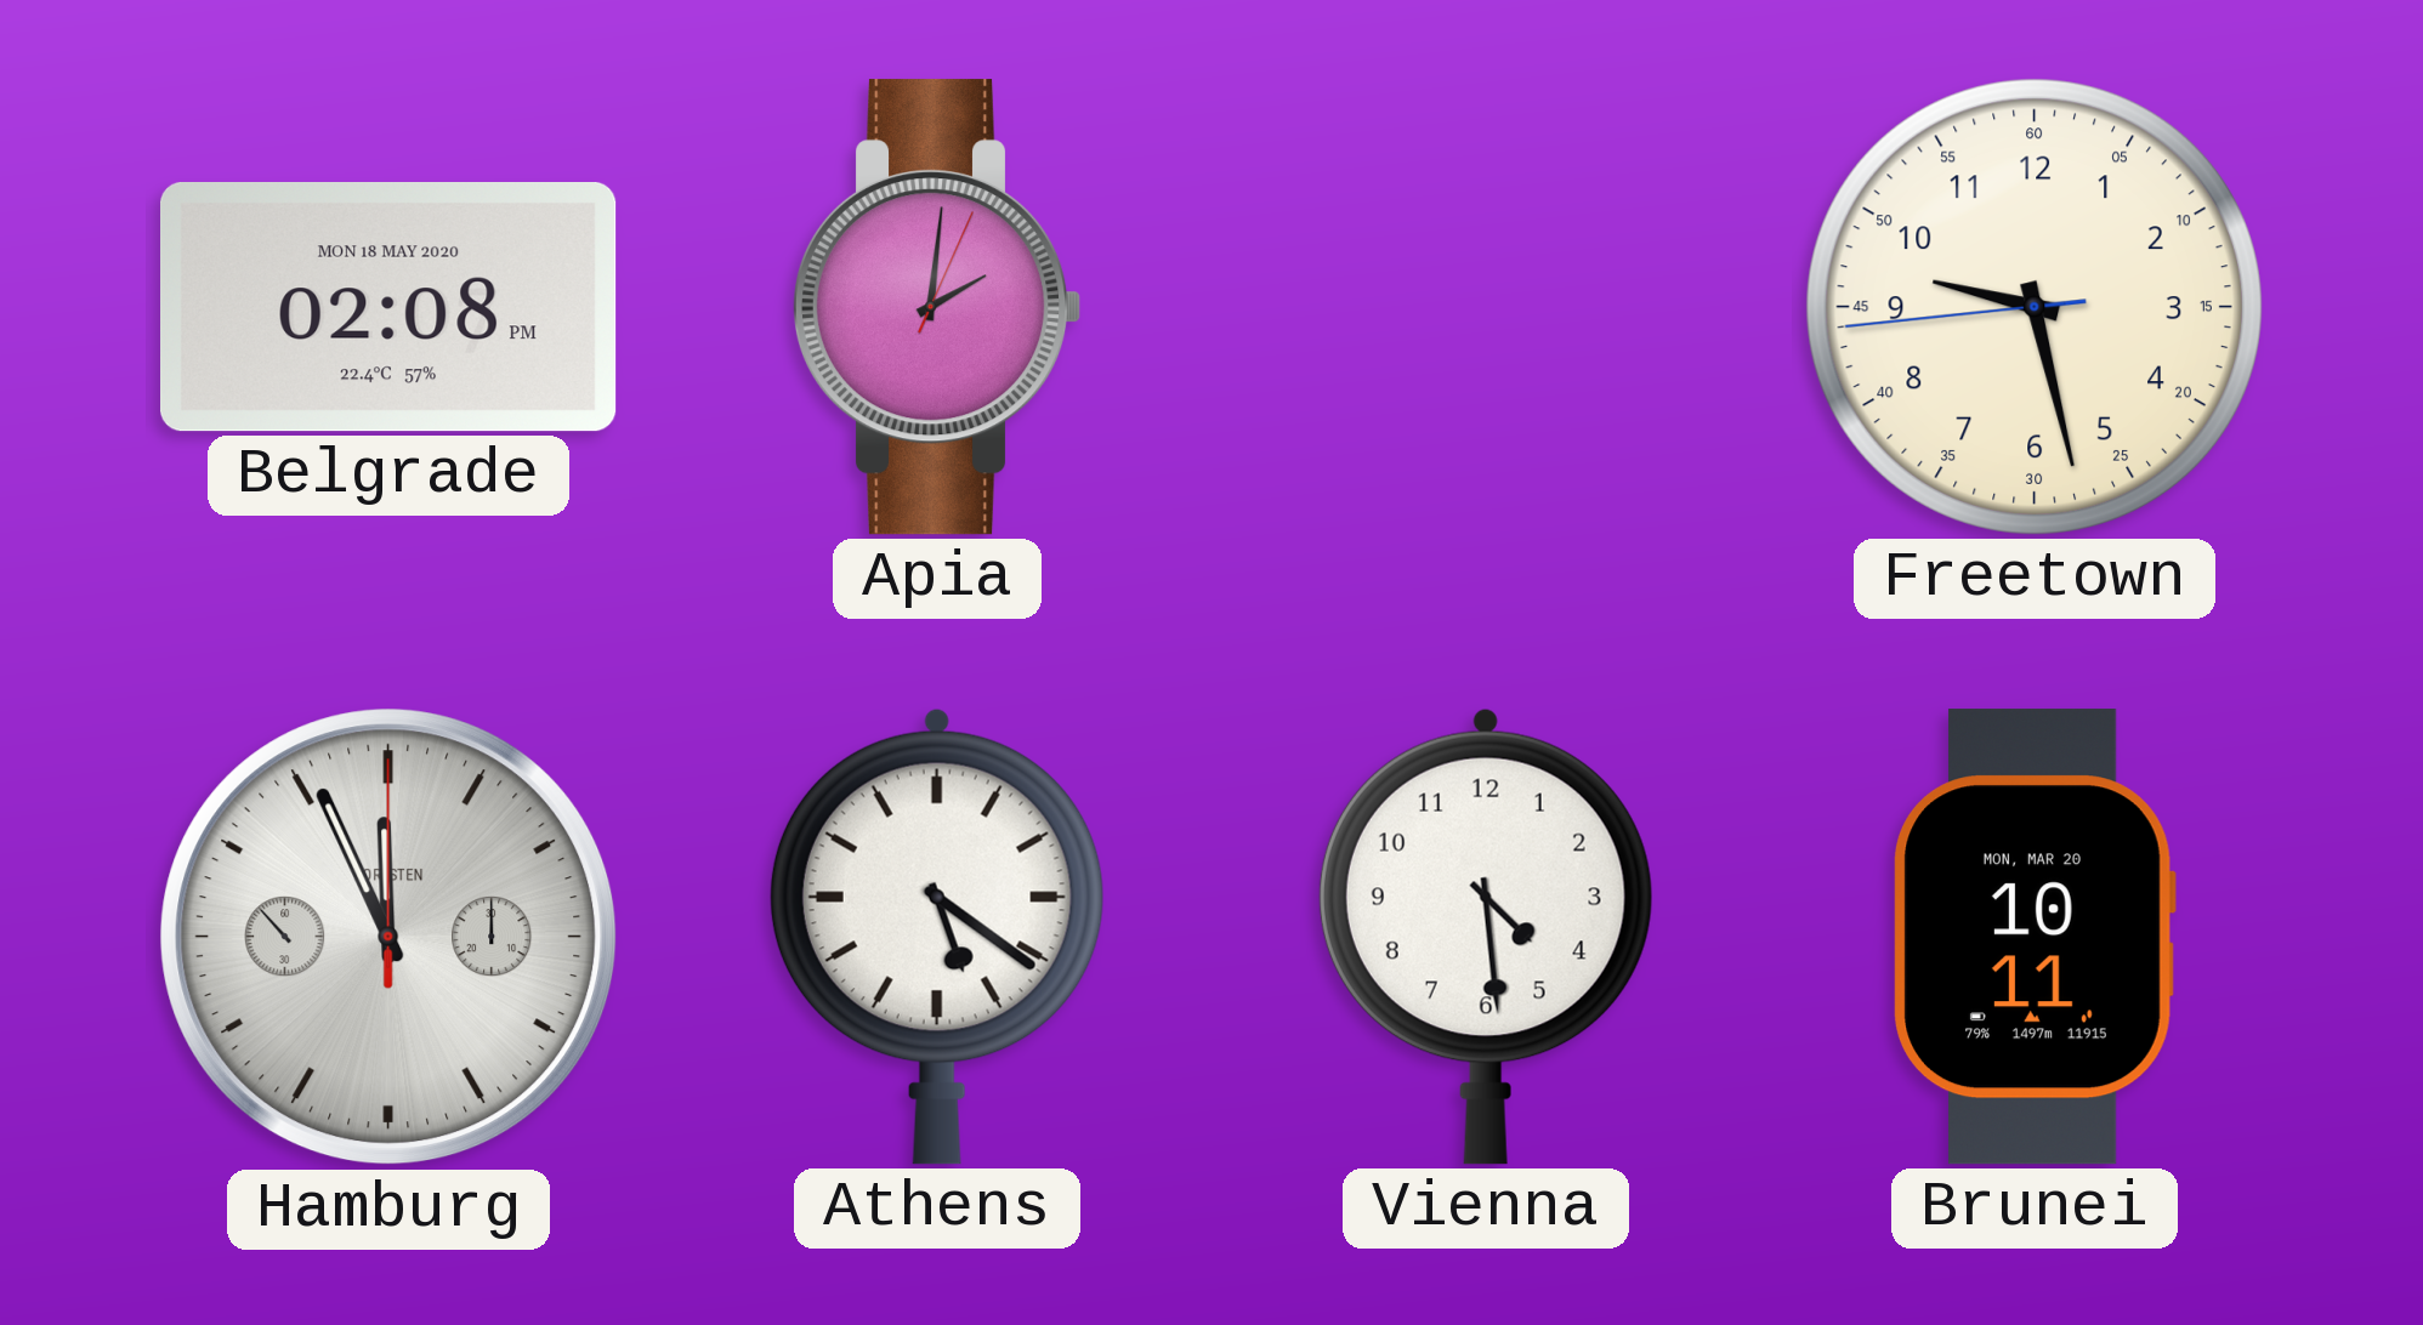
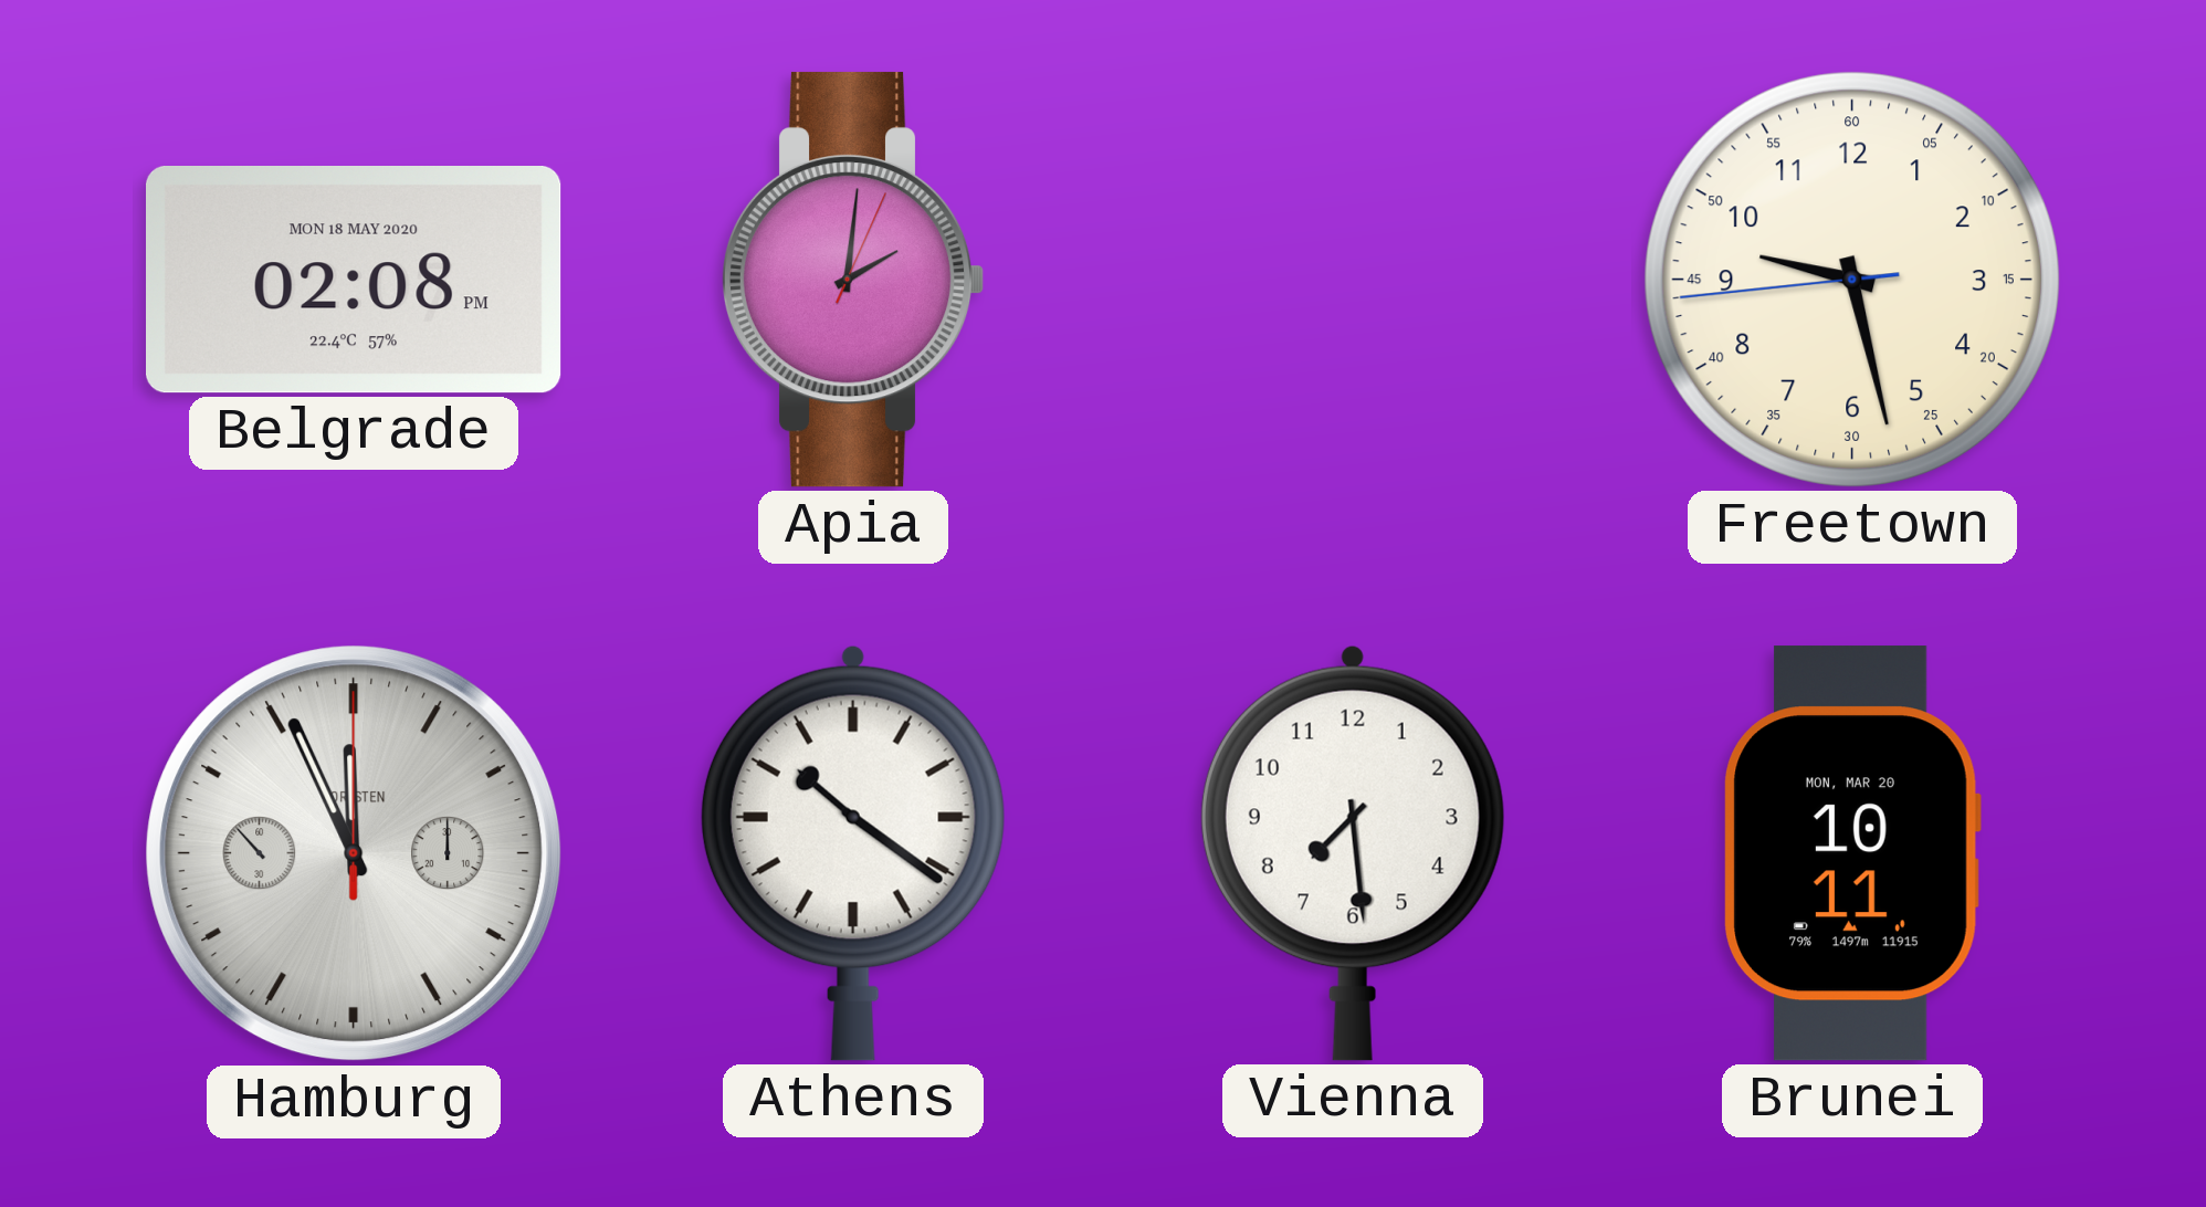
Athens: 5:21 -> 10:21
Vienna: 4:29 -> 7:29
